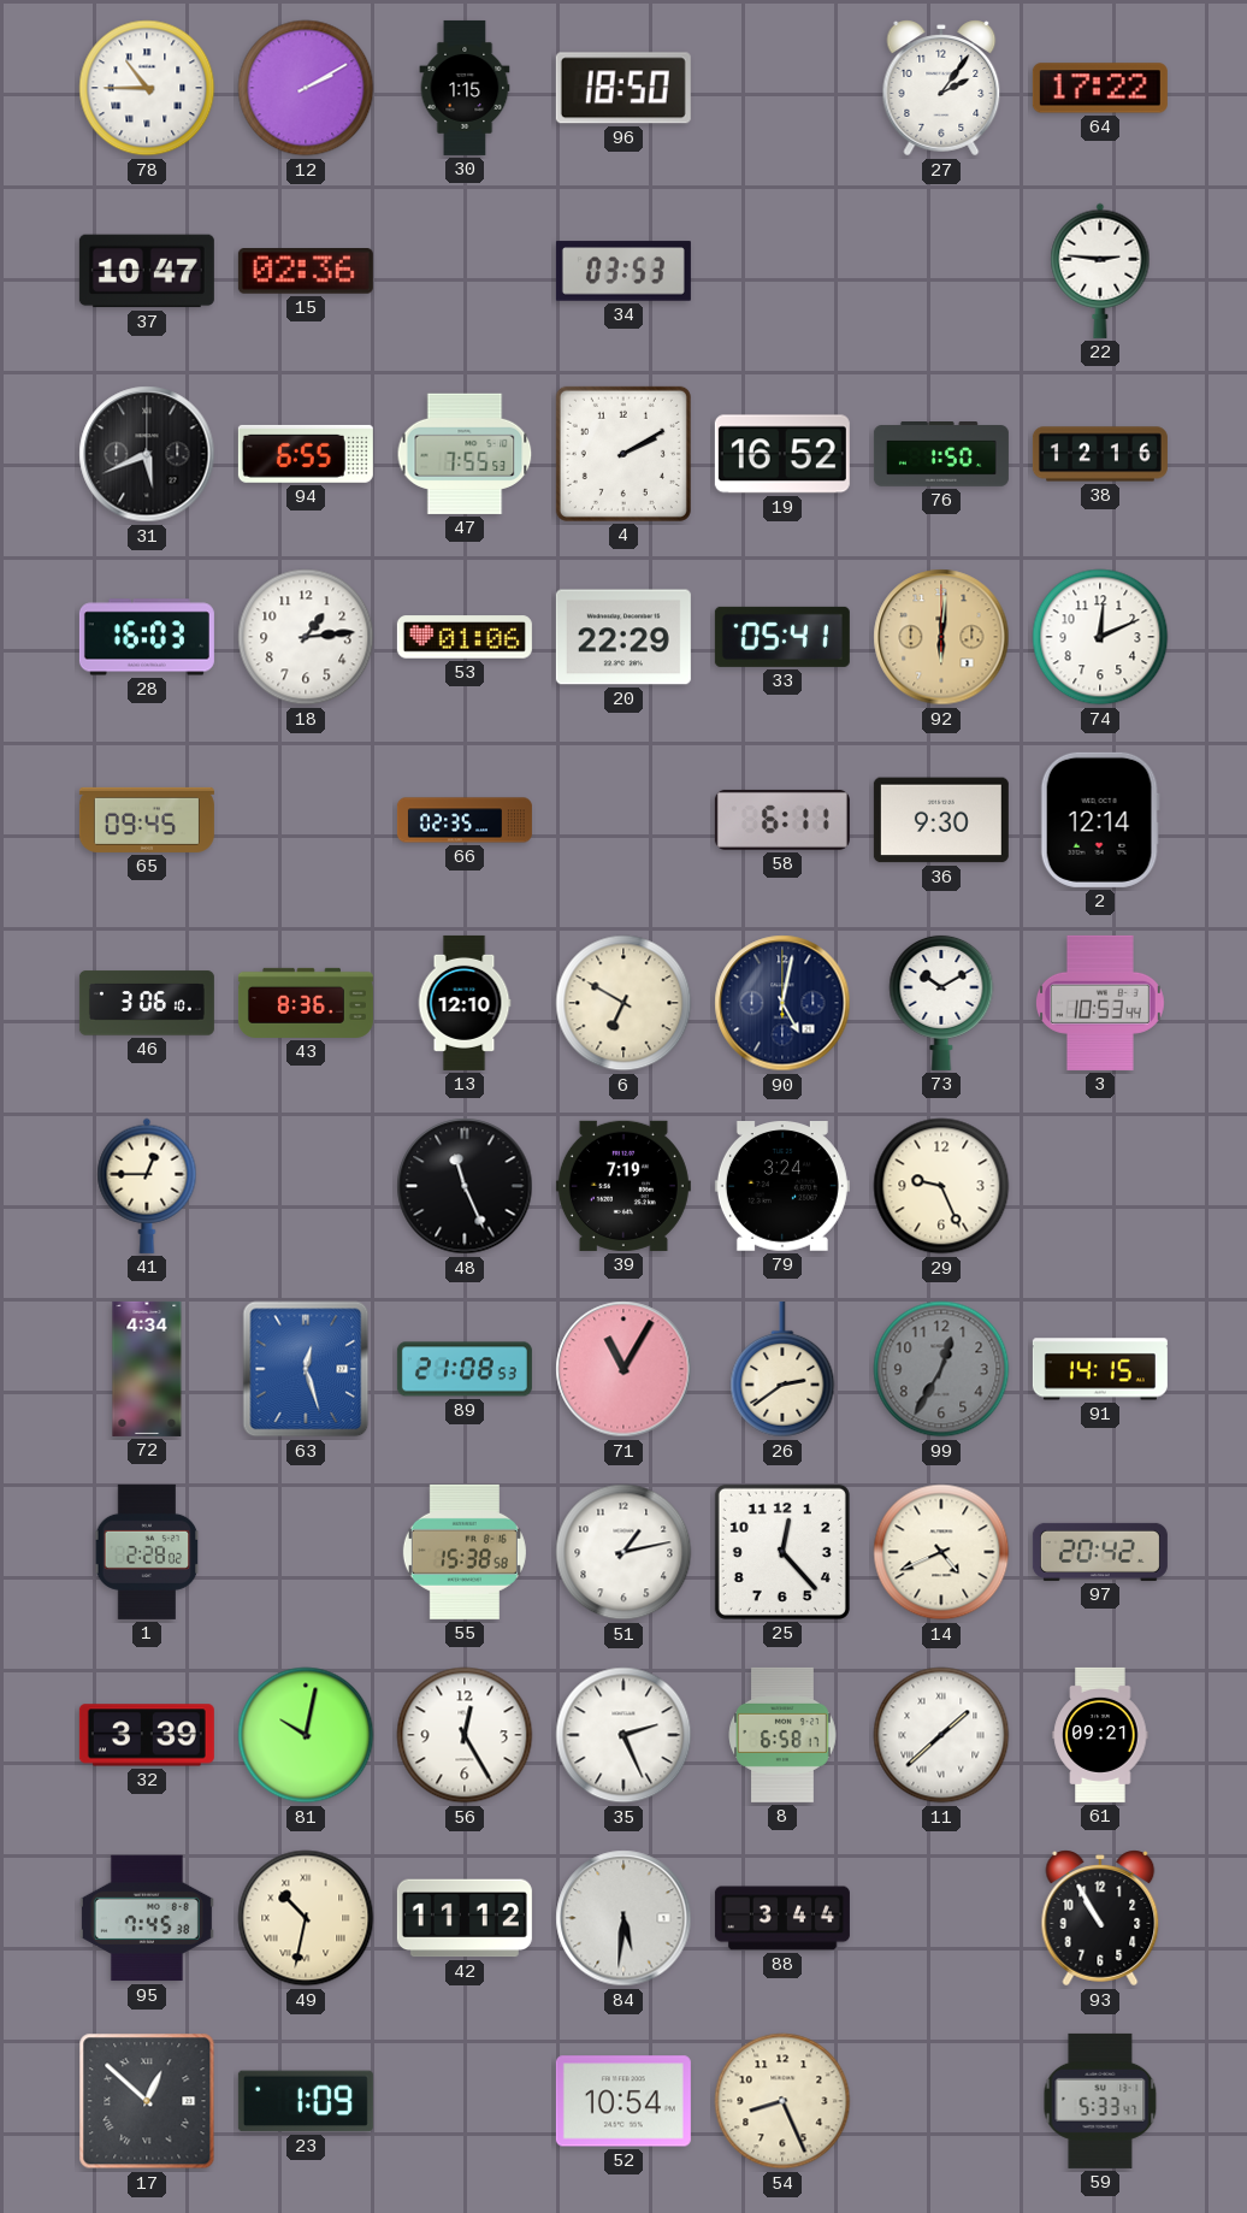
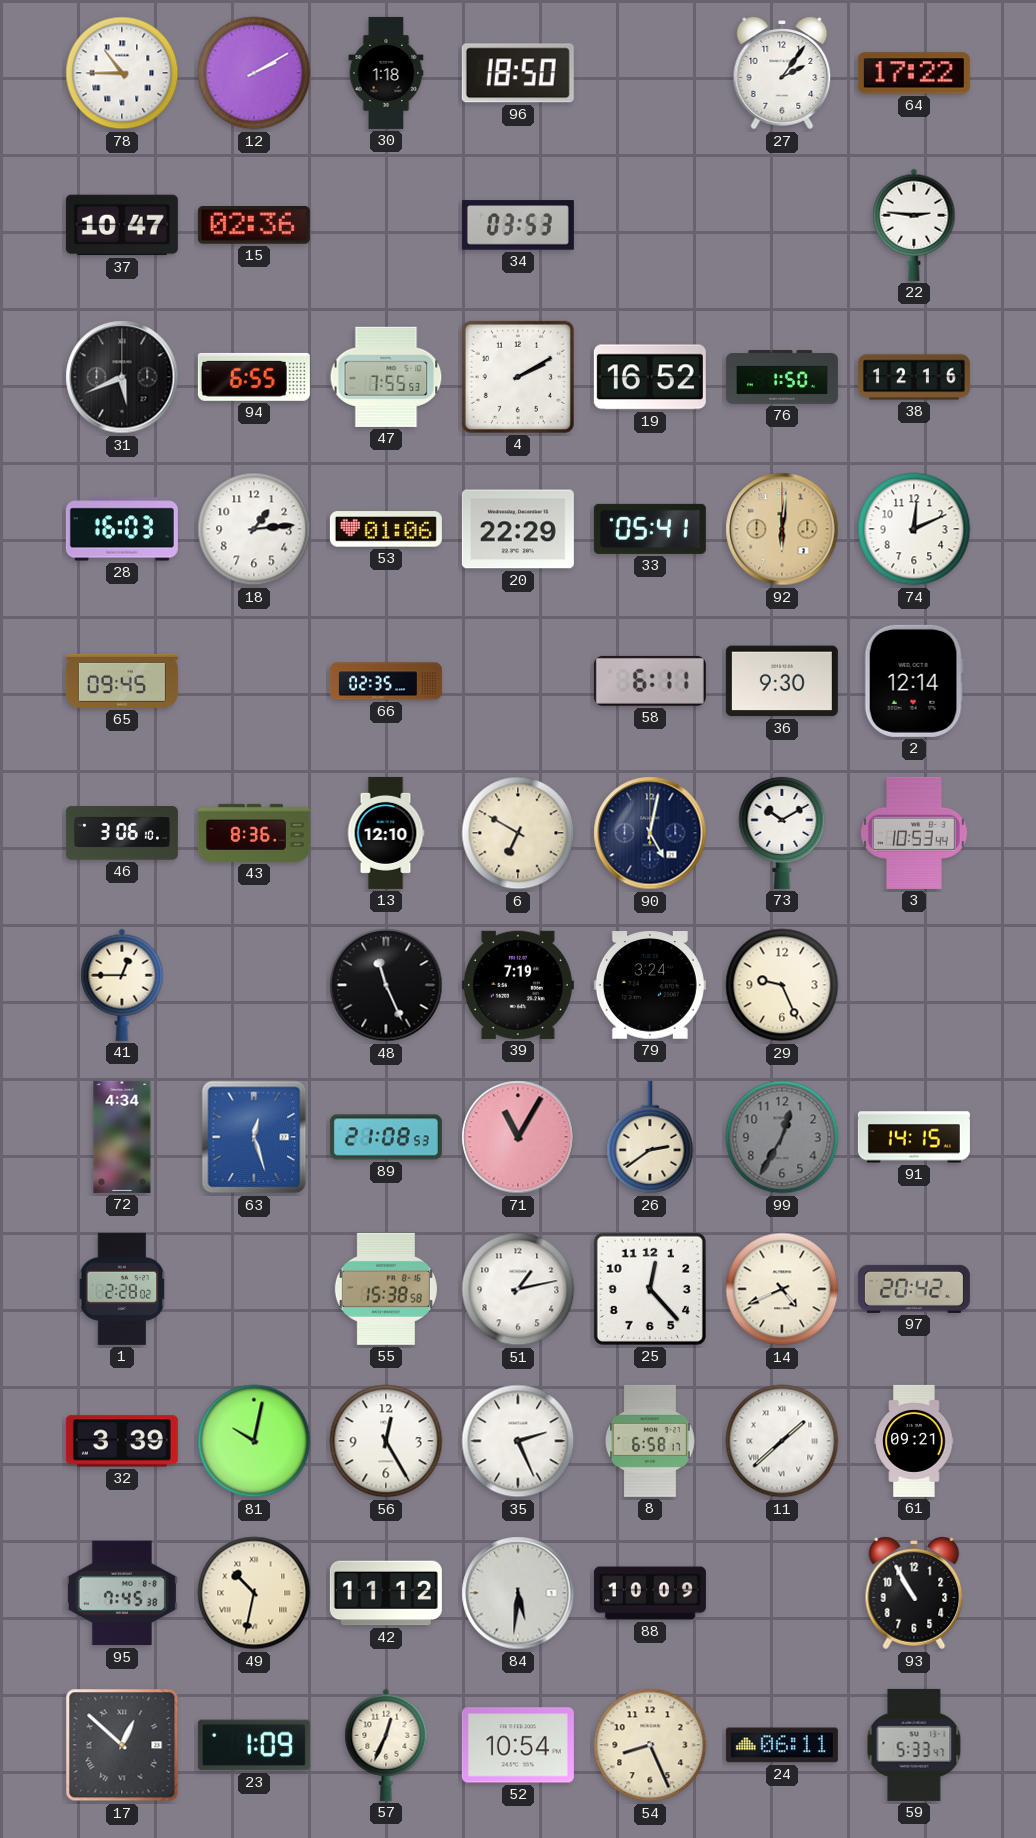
30: 1:15 -> 1:18
88: 3:44 -> 10:09
57: none -> 12:34
24: none -> 06:11
